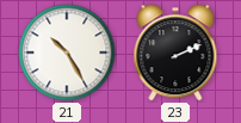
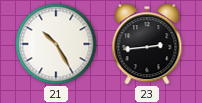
23: 2:11 -> 2:44
